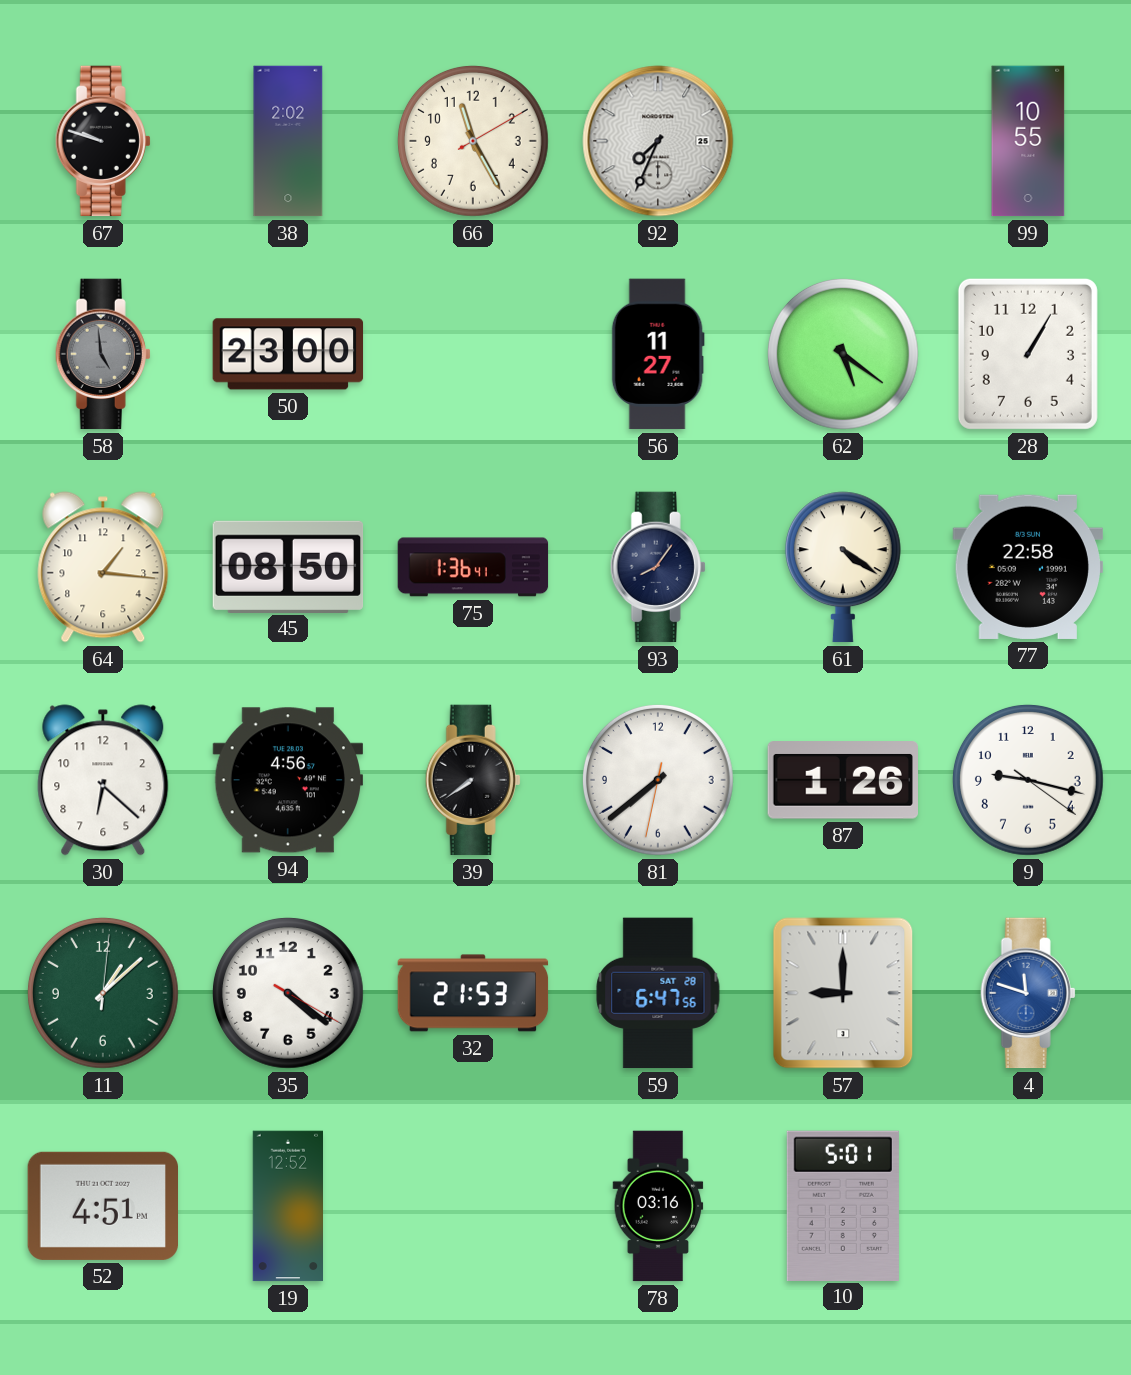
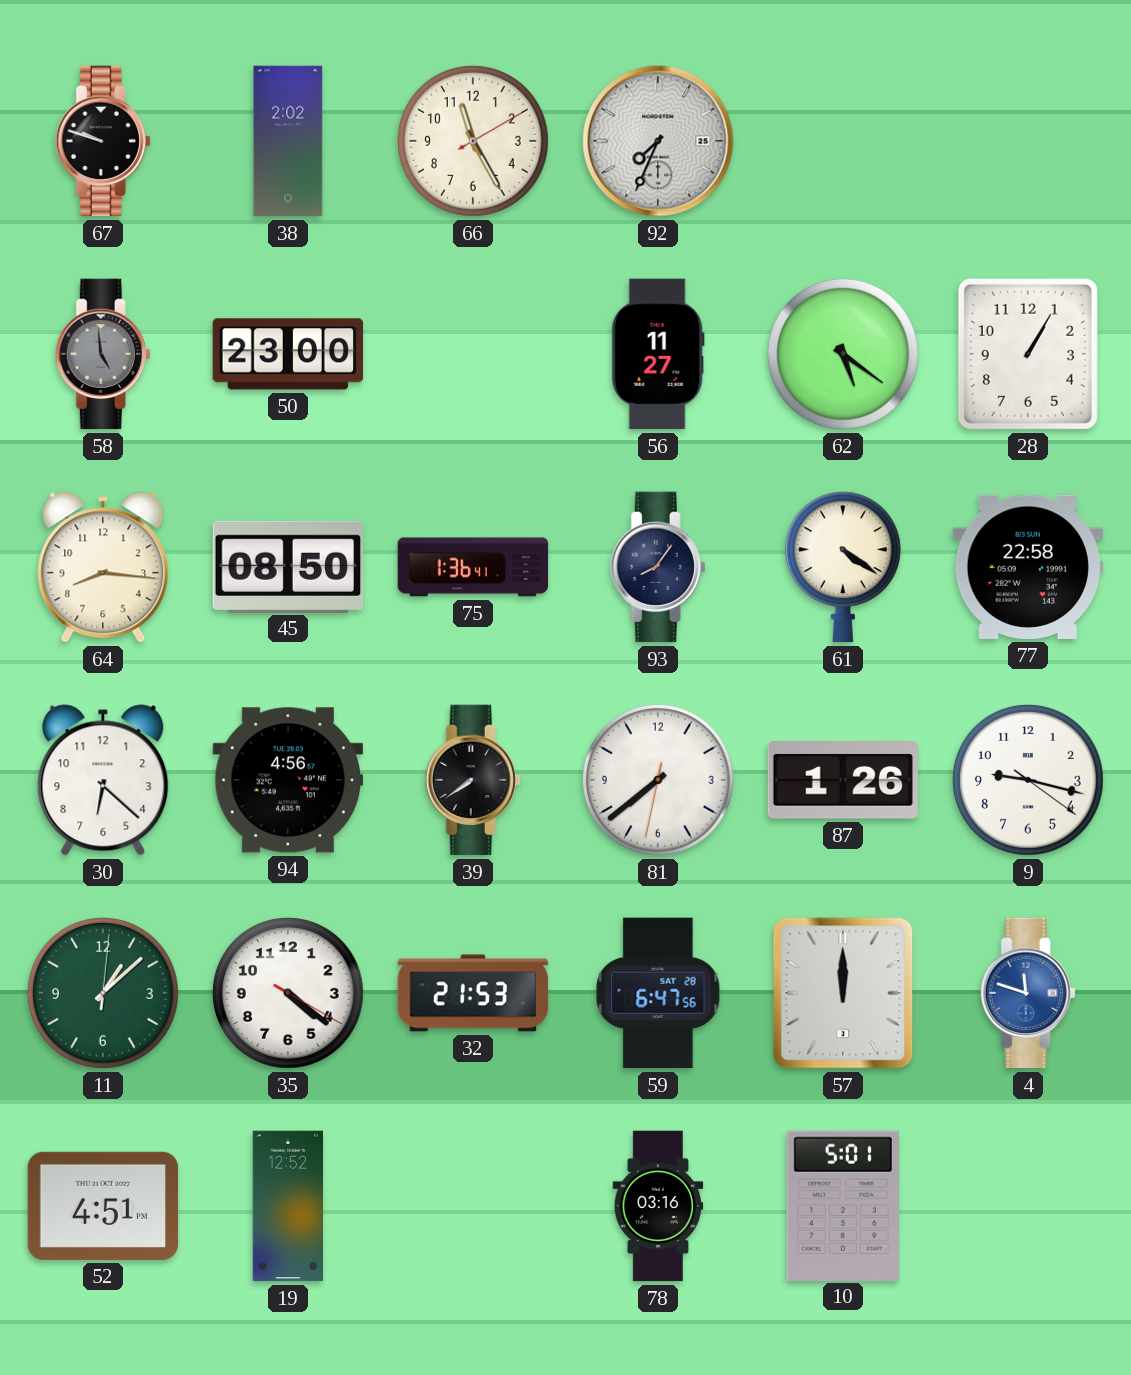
99: 10:55 -> none
64: 1:16 -> 8:16
57: 9:00 -> 12:00
